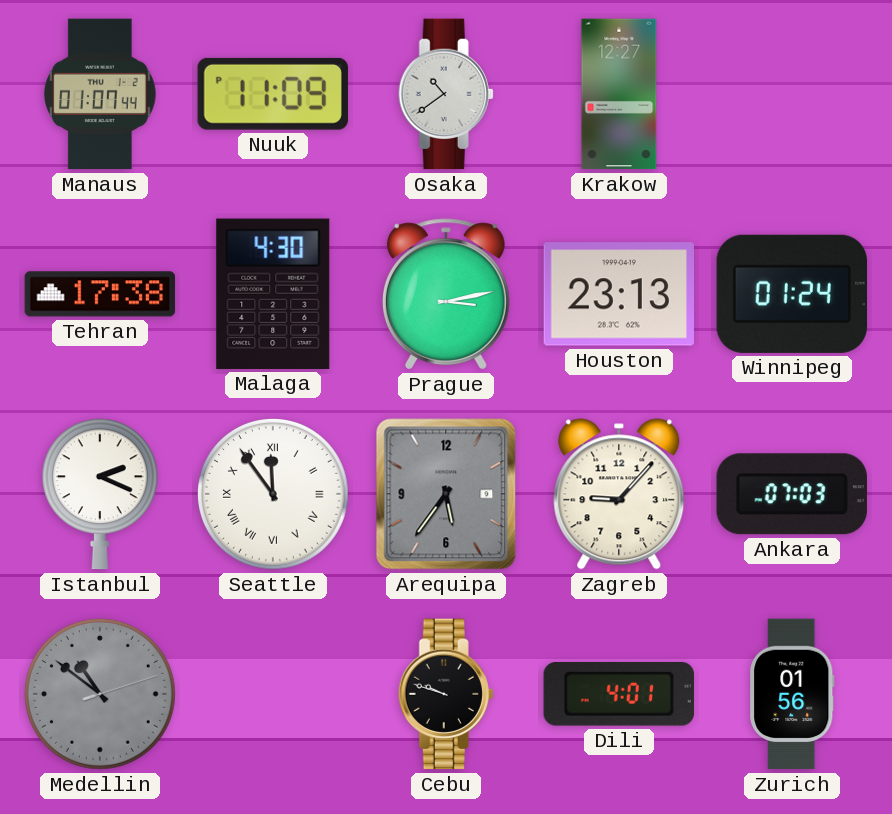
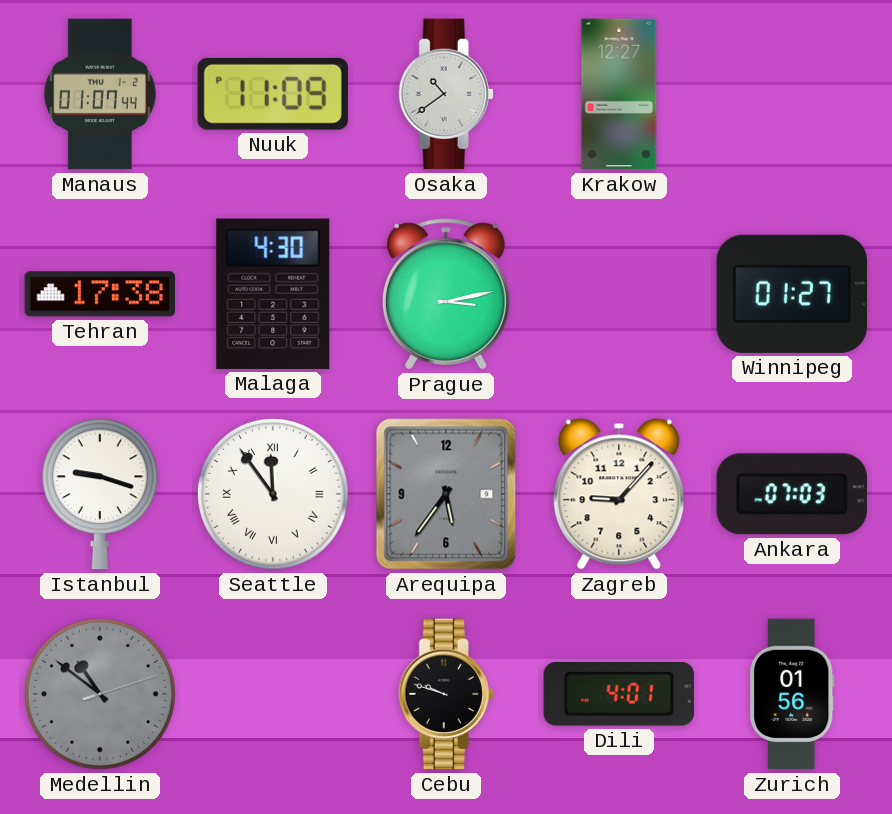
Houston: 23:13 -> none
Winnipeg: 01:24 -> 01:27
Istanbul: 2:19 -> 9:18
